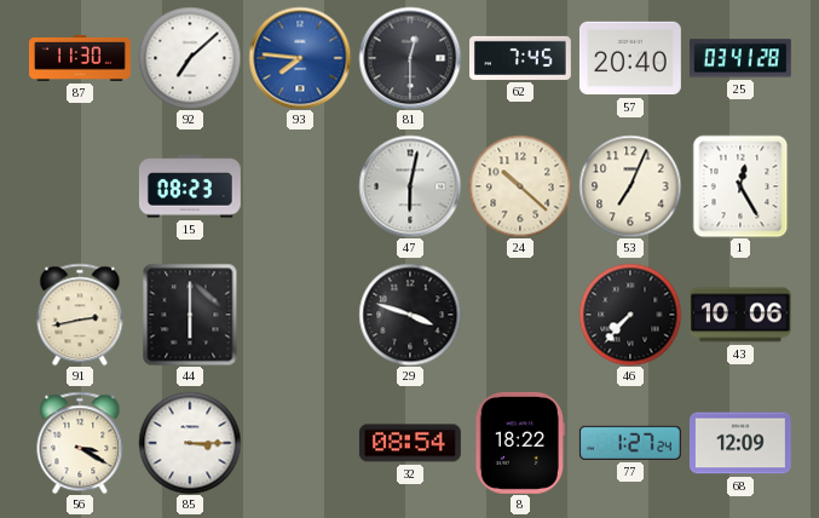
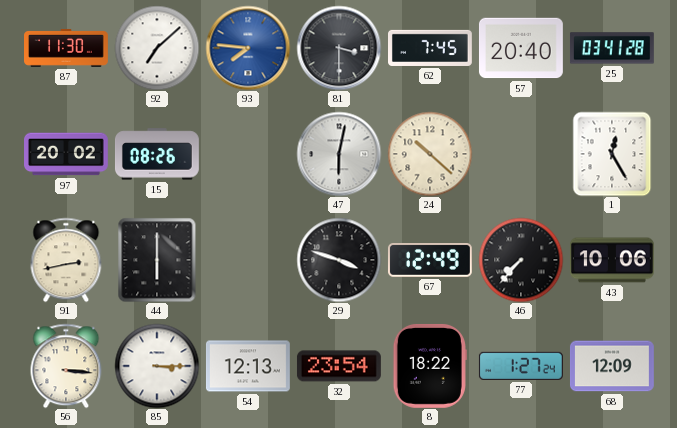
81: 12:30 -> 3:30
97: none -> 20:02
15: 08:23 -> 08:26
53: 7:04 -> none
67: none -> 12:49
56: 3:20 -> 3:16
54: none -> 12:13
32: 08:54 -> 23:54
